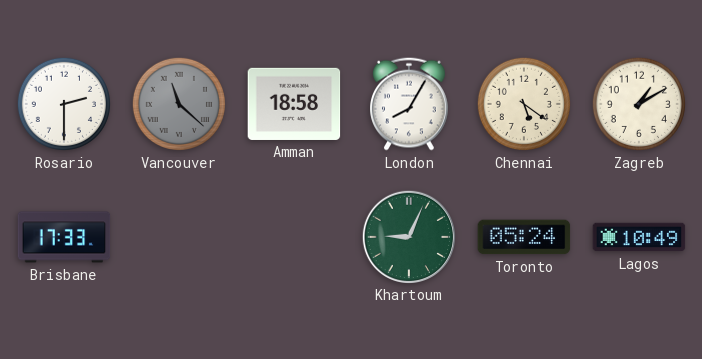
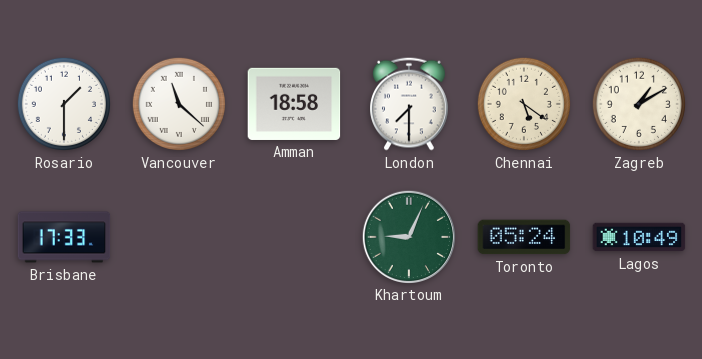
Rosario: 2:30 -> 1:30
Vancouver dial: grey -> white
London: 8:05 -> 7:30
